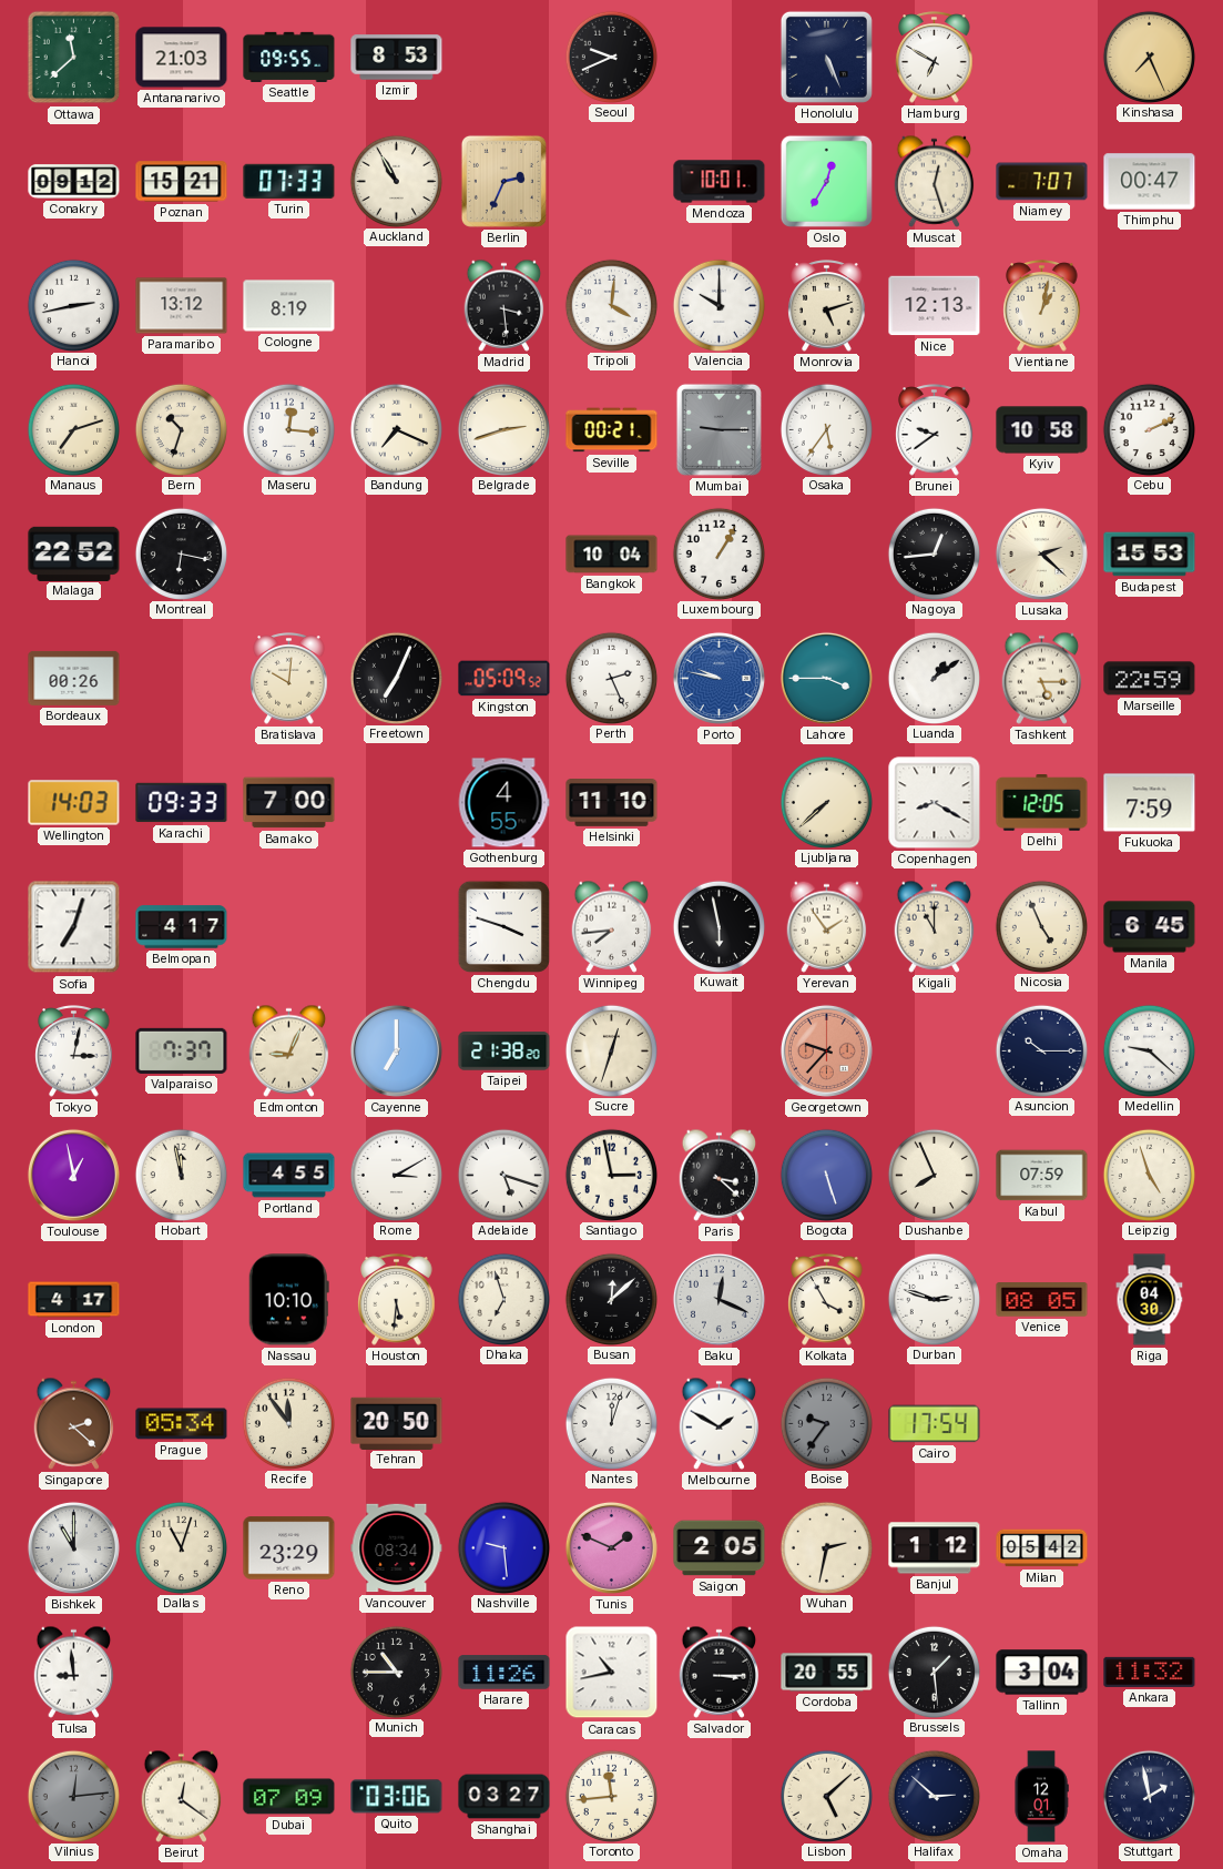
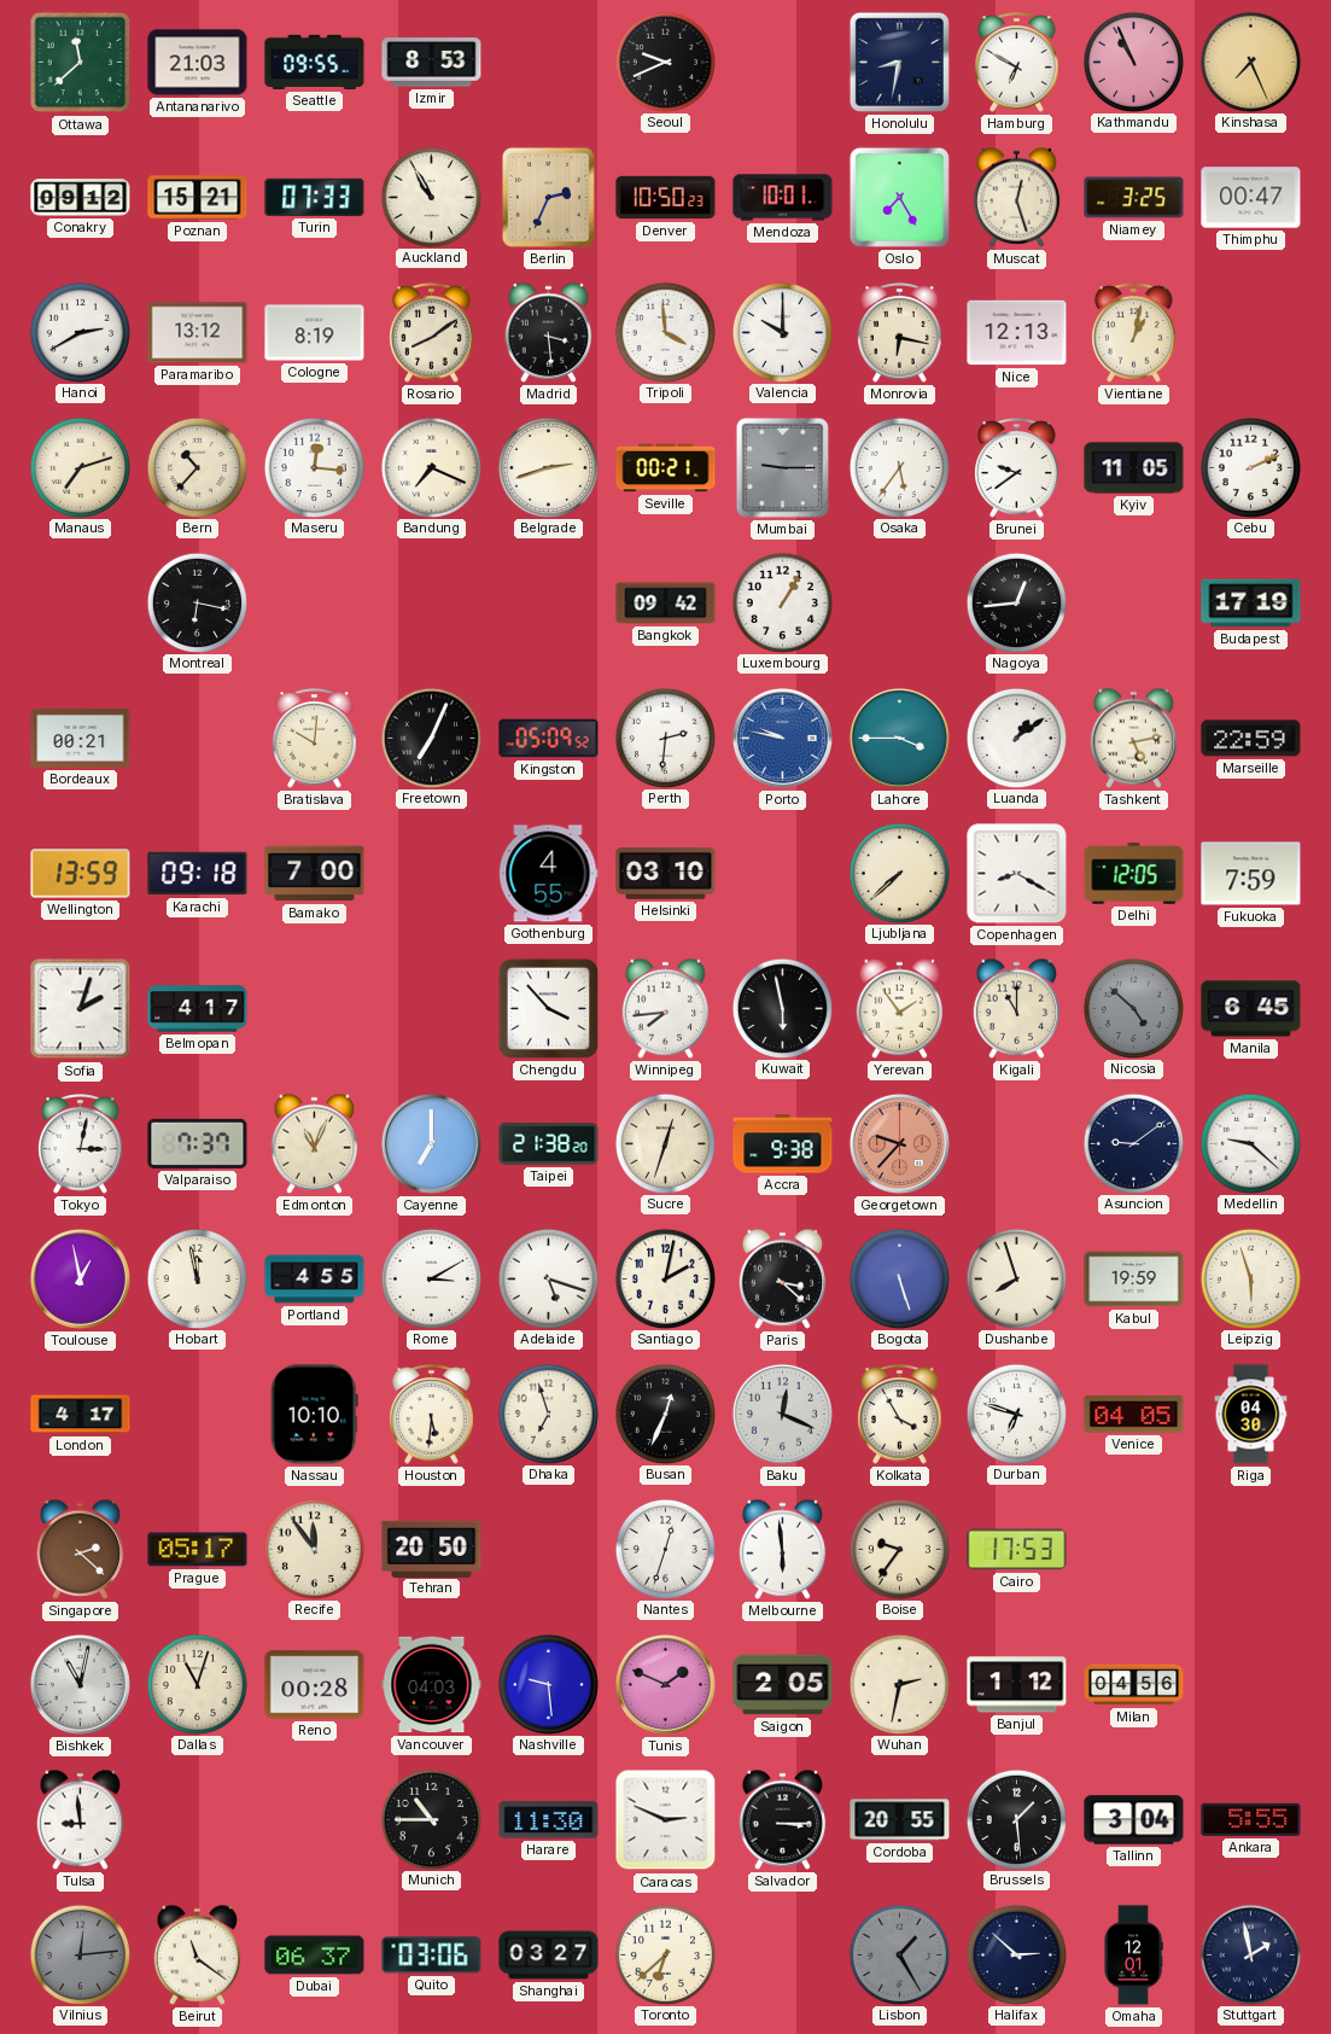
Honolulu: 5:26 -> 8:32
Kathmandu: none -> 10:56
Denver: none -> 10:50
Oslo: 12:35 -> 7:25
Niamey: 7:07 -> 3:25
Hanoi: 2:43 -> 2:40
Rosario: none -> 8:09
Tripoli: 4:01 -> 3:59
Monrovia: 5:12 -> 6:17
Bern: 10:33 -> 10:37
Kyiv: 10:58 -> 11:05
Malaga: 22:52 -> none
Bangkok: 10:04 -> 09:42
Lusaka: 2:22 -> none
Budapest: 15:53 -> 17:19
Bordeaux: 00:26 -> 00:21
Perth: 2:26 -> 2:31
Tashkent: 5:15 -> 5:13
Wellington: 14:03 -> 13:59
Karachi: 09:33 -> 09:18
Helsinki: 11:10 -> 03:10
Sofia: 7:03 -> 2:03
Chengdu: 3:48 -> 3:53
Nicosia: 4:56 -> 4:52
Nicosia dial: cream -> grey
Edmonton: 9:04 -> 11:04
Accra: none -> 9:38
Asuncion: 10:15 -> 9:09
Santiago: 2:58 -> 2:02
Dushanbe: 7:56 -> 7:57
Kabul: 07:59 -> 19:59
Leipzig: 4:57 -> 5:57
Busan: 12:08 -> 12:34
Durban: 2:48 -> 6:48
Venice: 08:05 -> 04:05
Prague: 05:34 -> 05:17
Nantes: 12:03 -> 12:33
Melbourne: 1:50 -> 5:59
Boise dial: grey -> cream
Cairo: 17:54 -> 17:53
Bishkek: 11:00 -> 11:02
Reno: 23:29 -> 00:28
Vancouver: 08:34 -> 04:03
Milan: 05:42 -> 04:56
Harare: 11:26 -> 11:30
Caracas: 10:43 -> 2:49
Ankara: 11:32 -> 5:55
Beirut: 12:21 -> 11:21
Dubai: 07:09 -> 06:37
Toronto: 11:44 -> 6:38
Lisbon: 5:08 -> 1:25
Lisbon dial: cream -> grey
